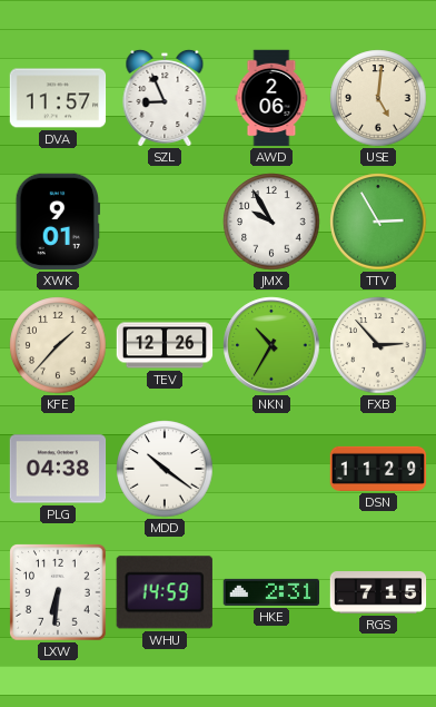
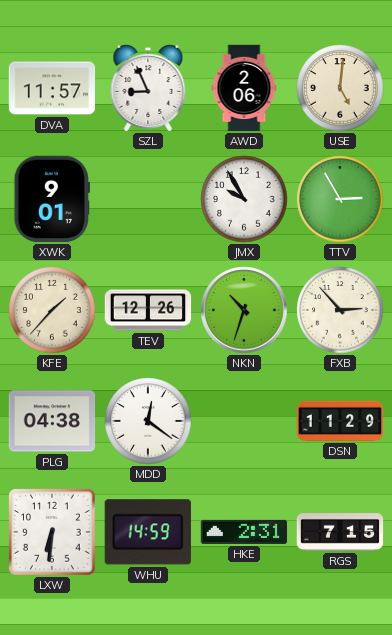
NKN: 10:35 -> 10:33
MDD: 10:21 -> 12:21
